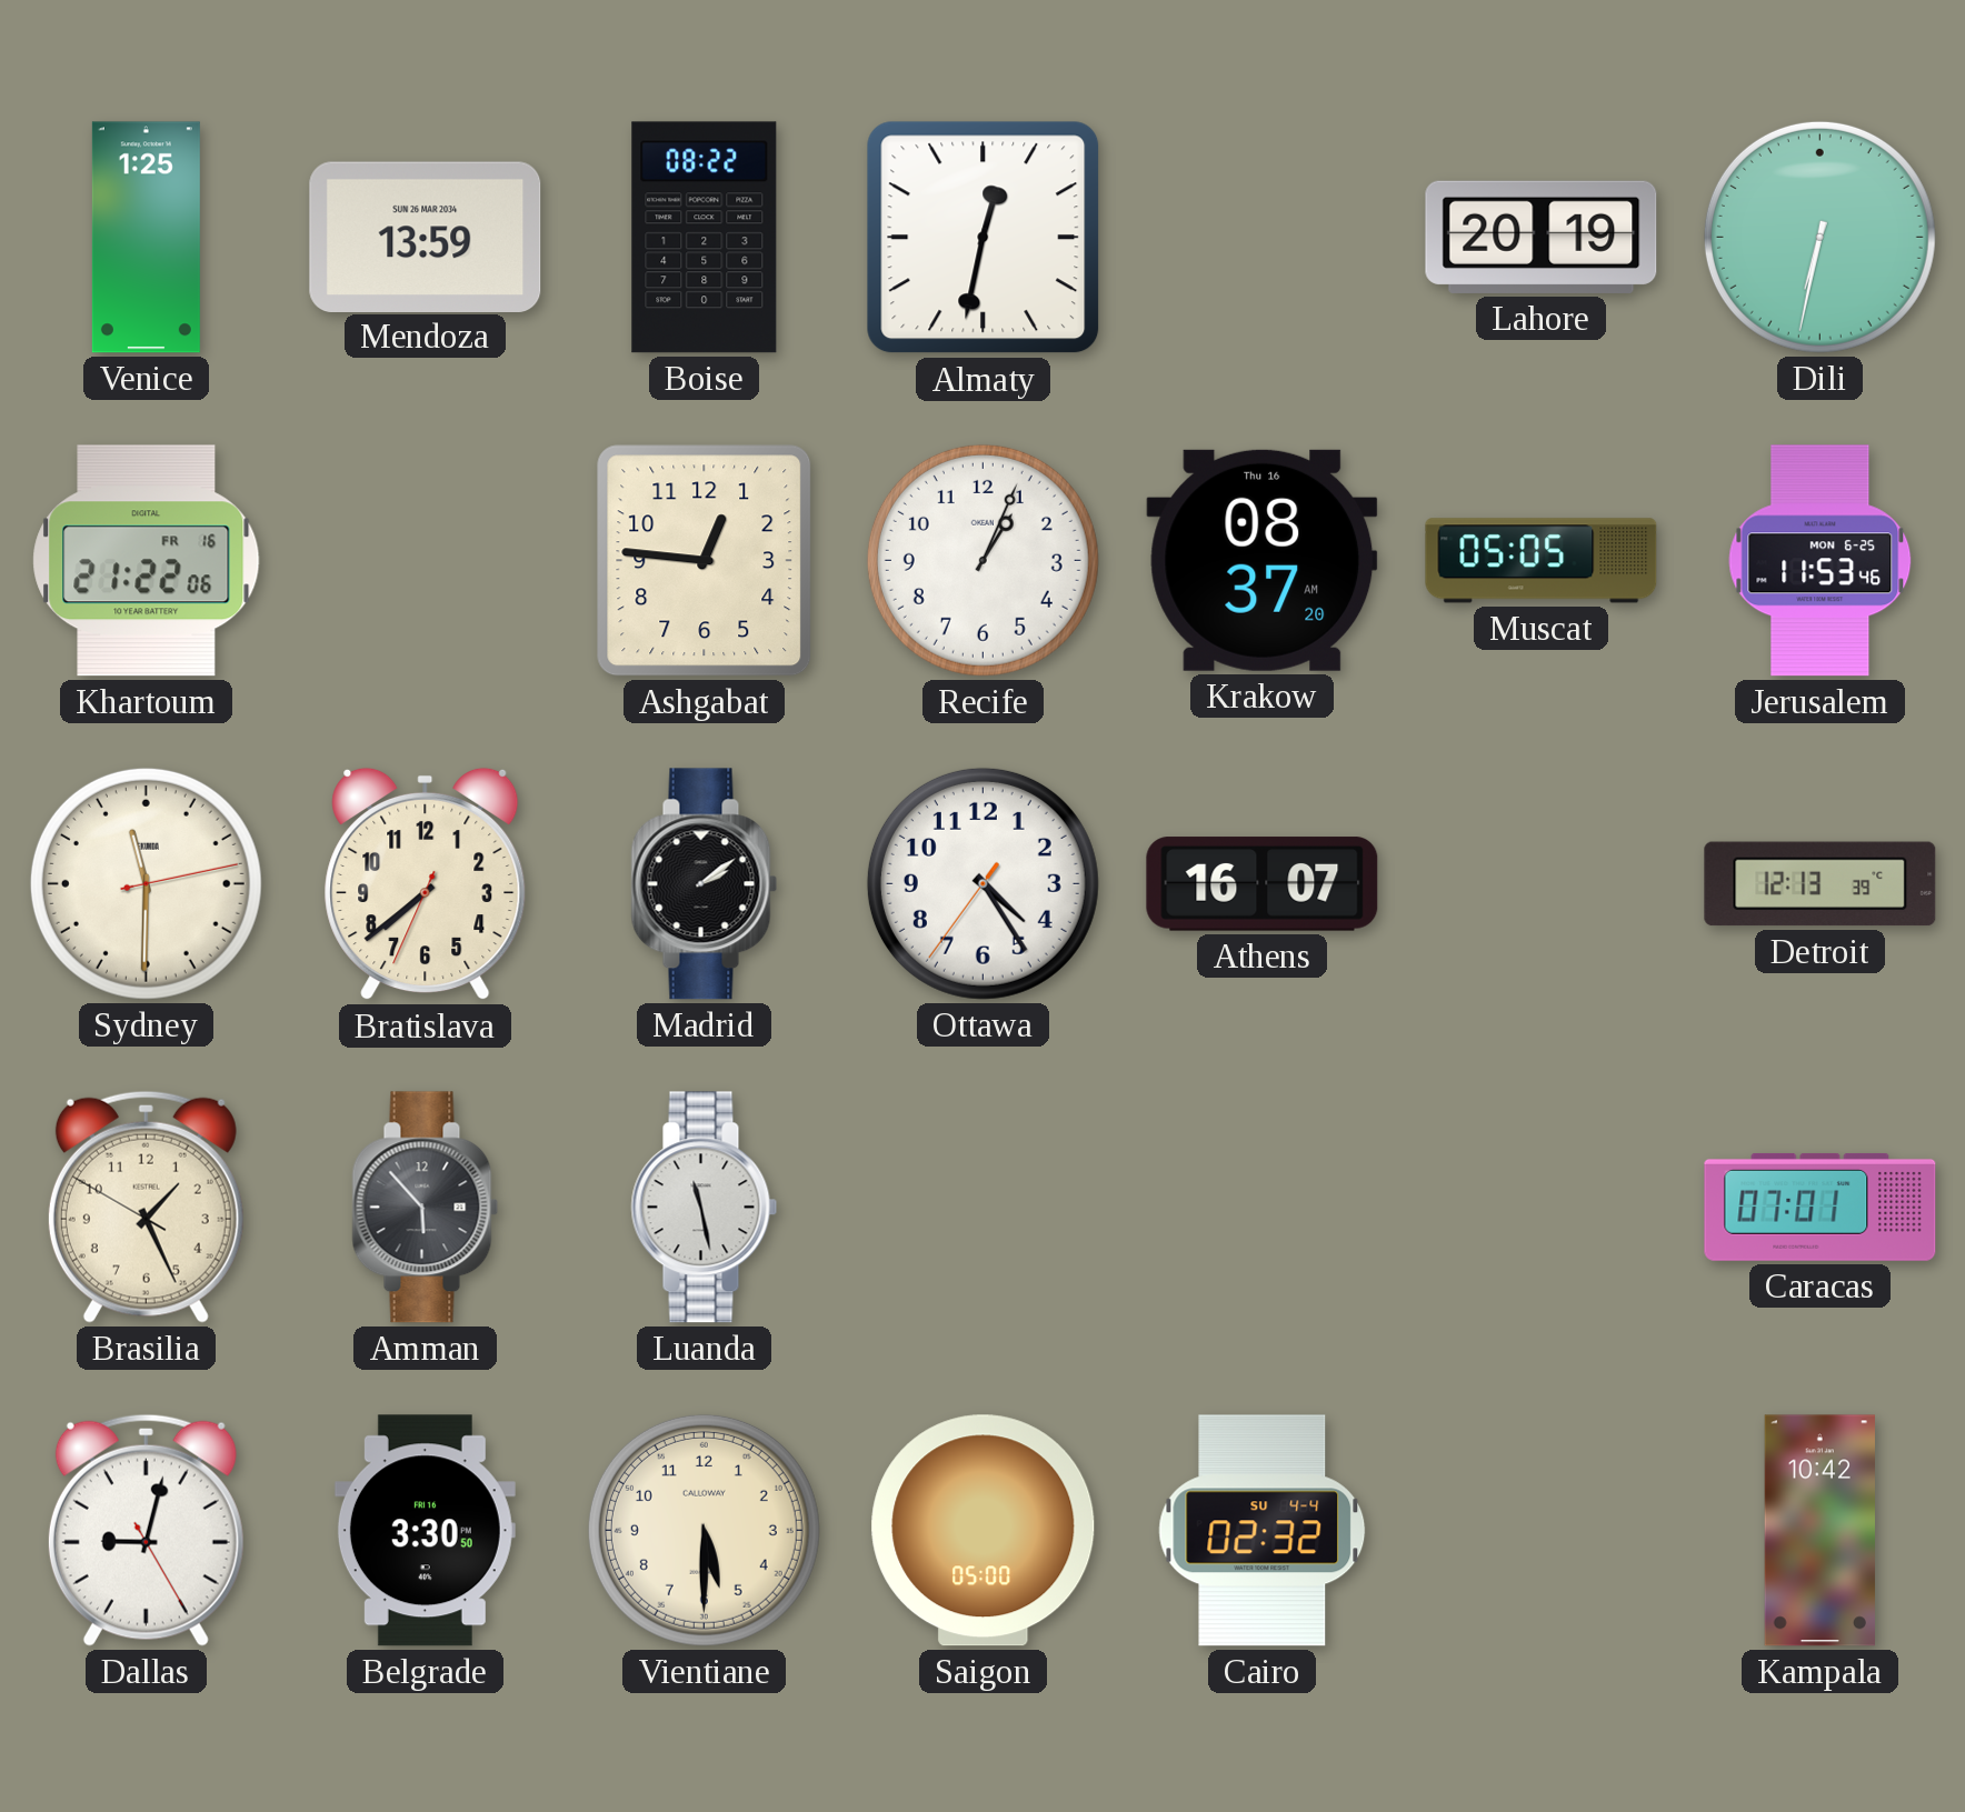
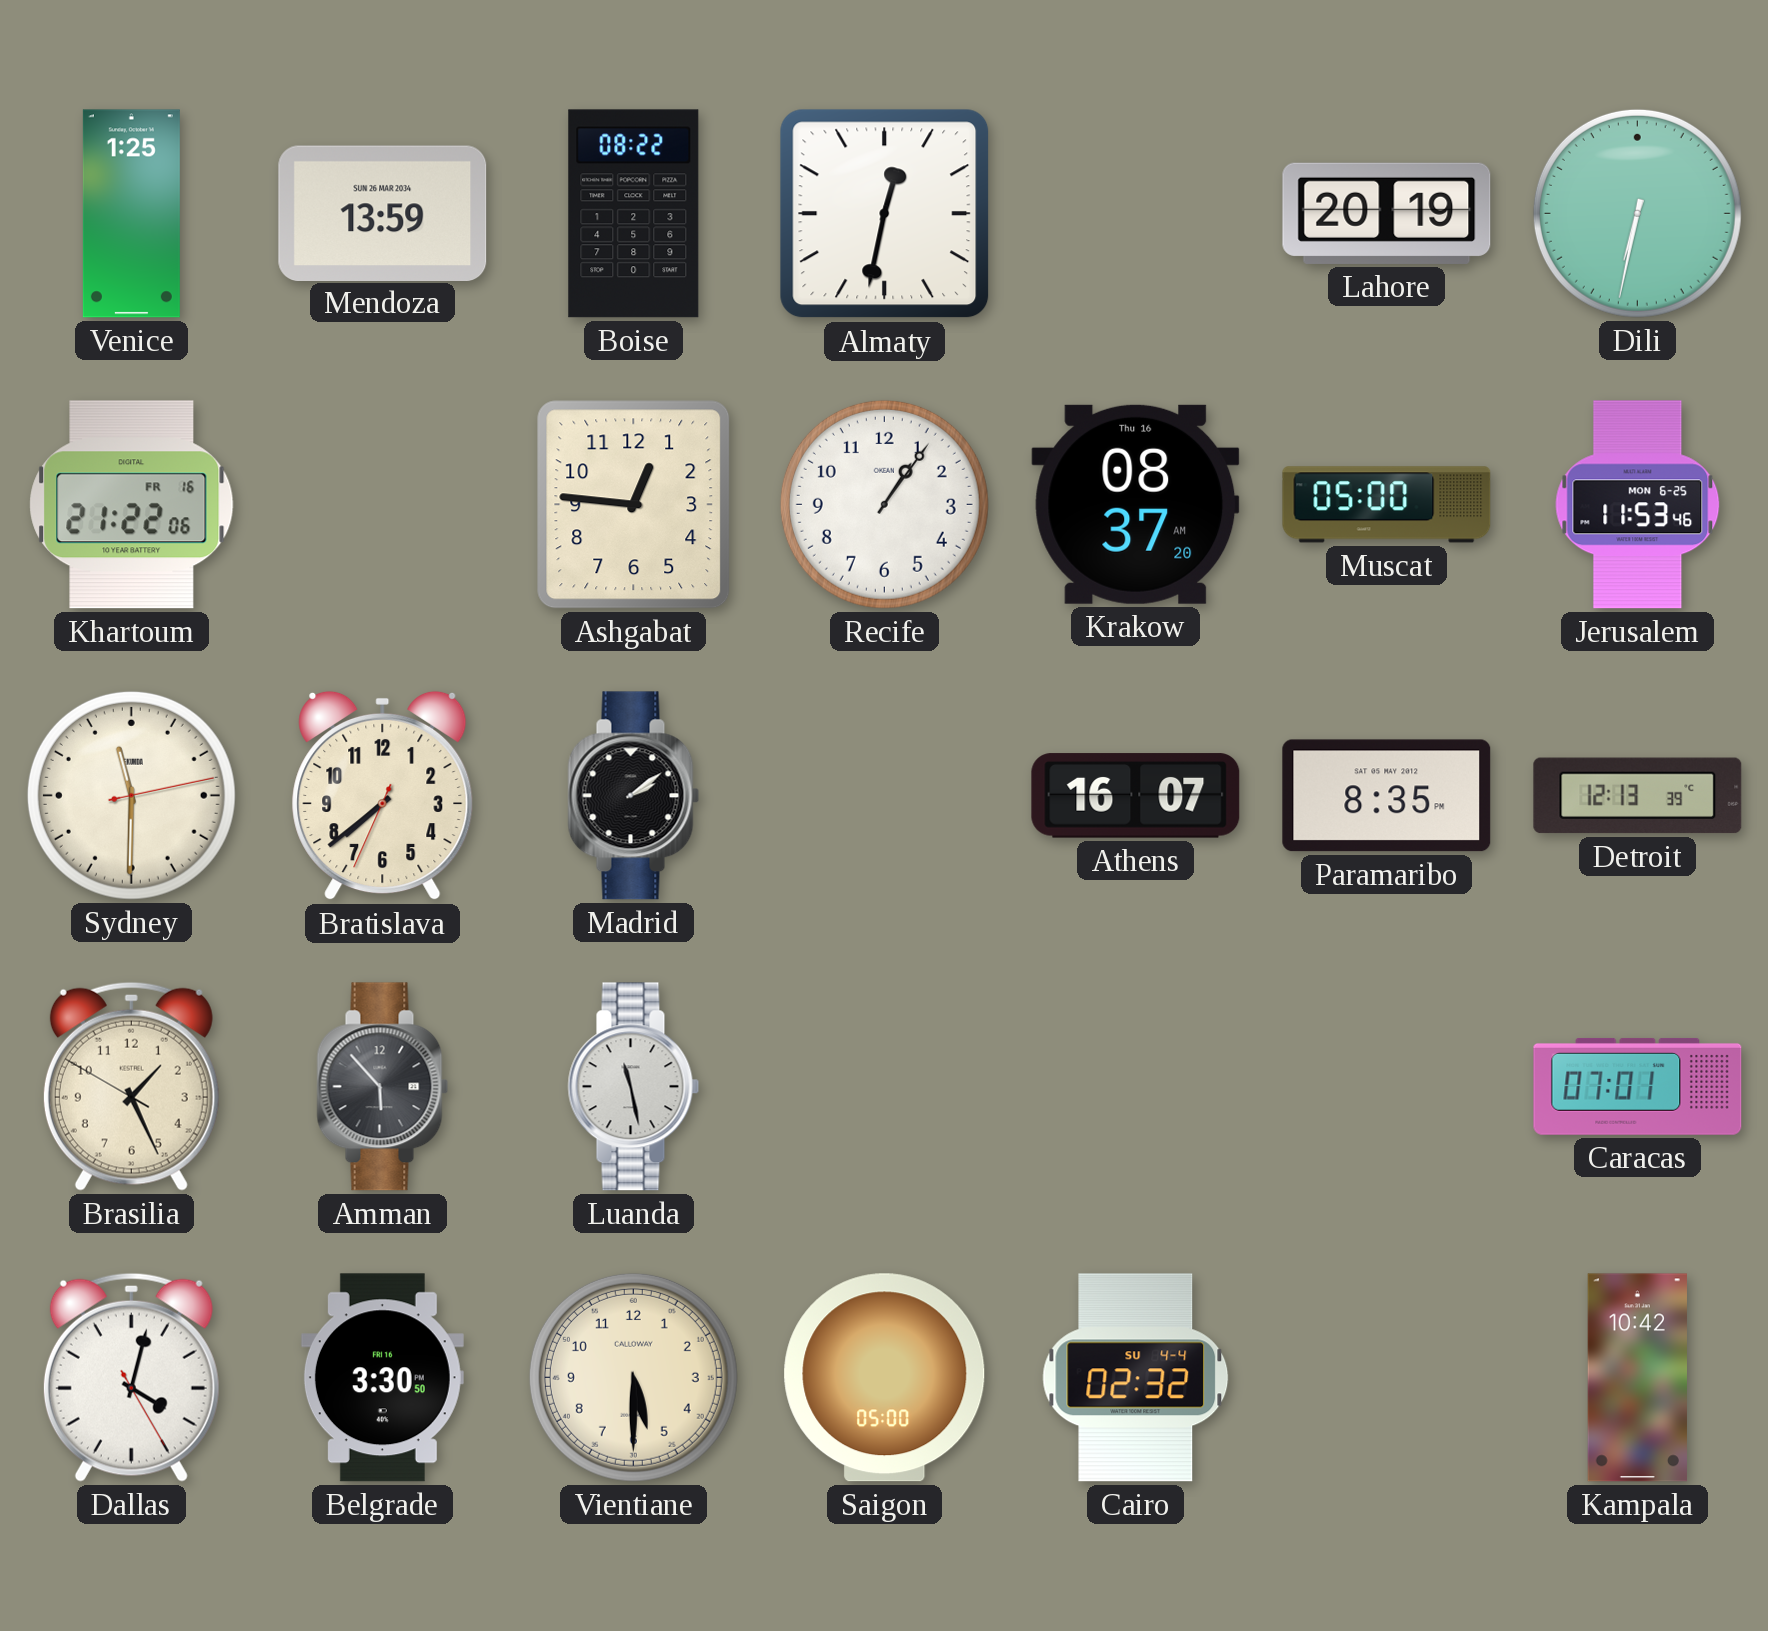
Recife: 1:04 -> 1:06
Muscat: 05:05 -> 05:00
Ottawa: 4:24 -> none
Paramaribo: none -> 8:35
Dallas: 9:02 -> 4:02
